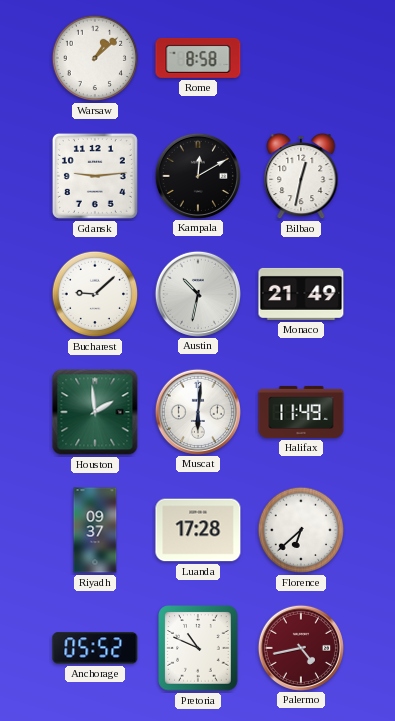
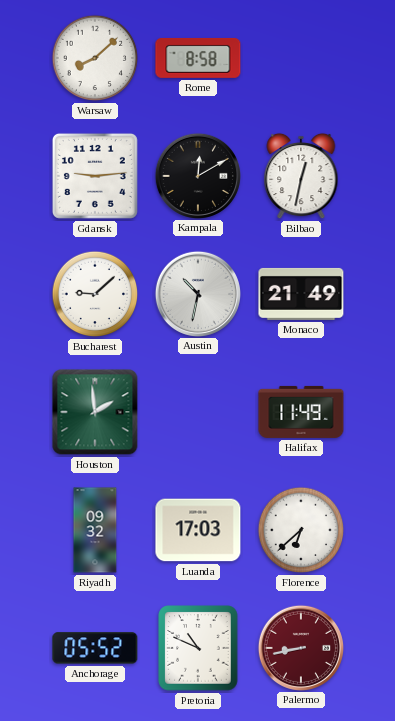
Warsaw: 1:08 -> 8:08
Muscat: 6:01 -> none
Riyadh: 09:37 -> 09:32
Luanda: 17:28 -> 17:03
Palermo: 4:43 -> 8:43
